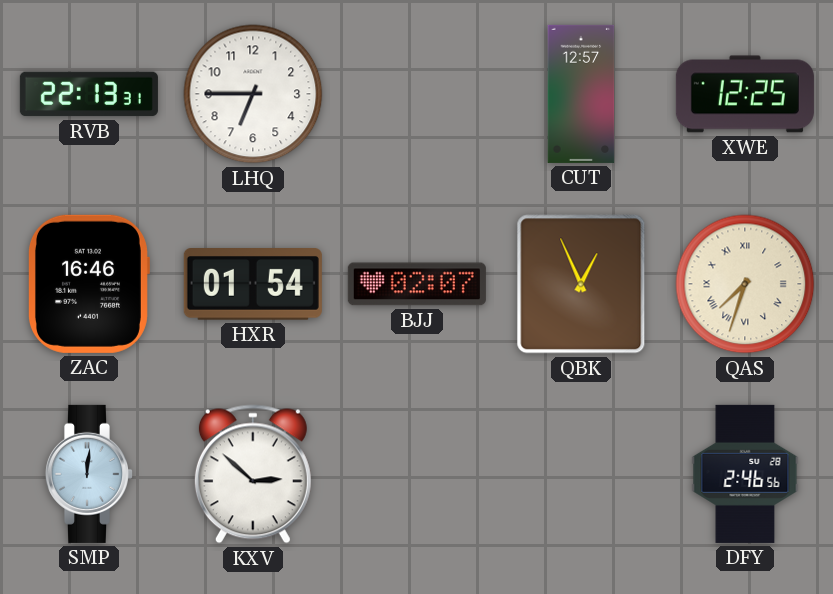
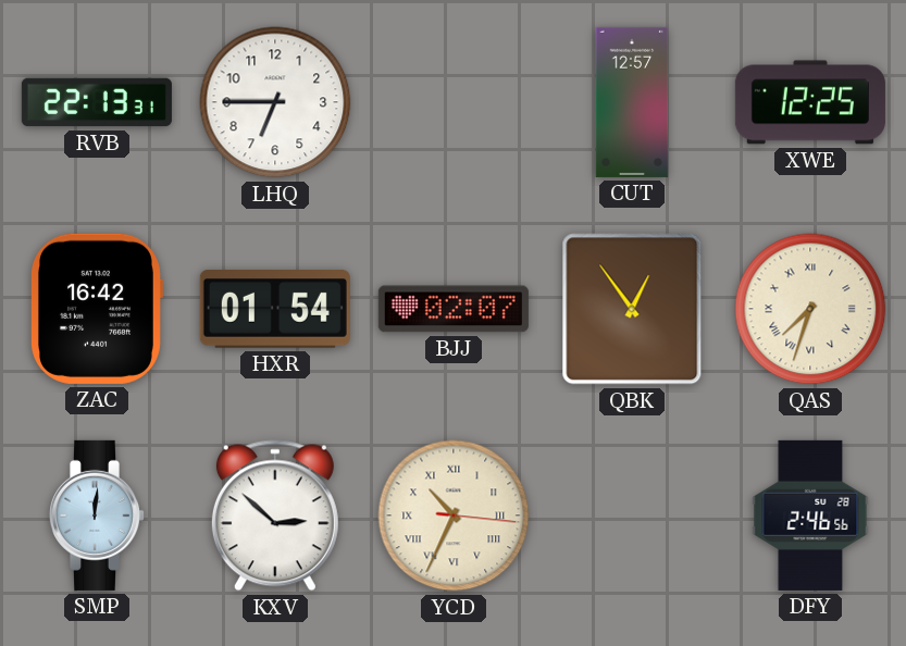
ZAC: 16:46 -> 16:42
QBK: 12:56 -> 12:54
YCD: none -> 10:34
